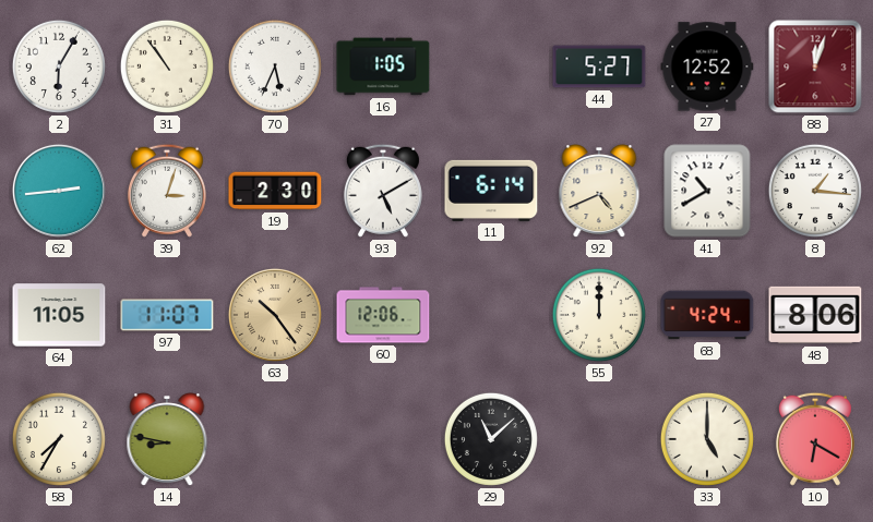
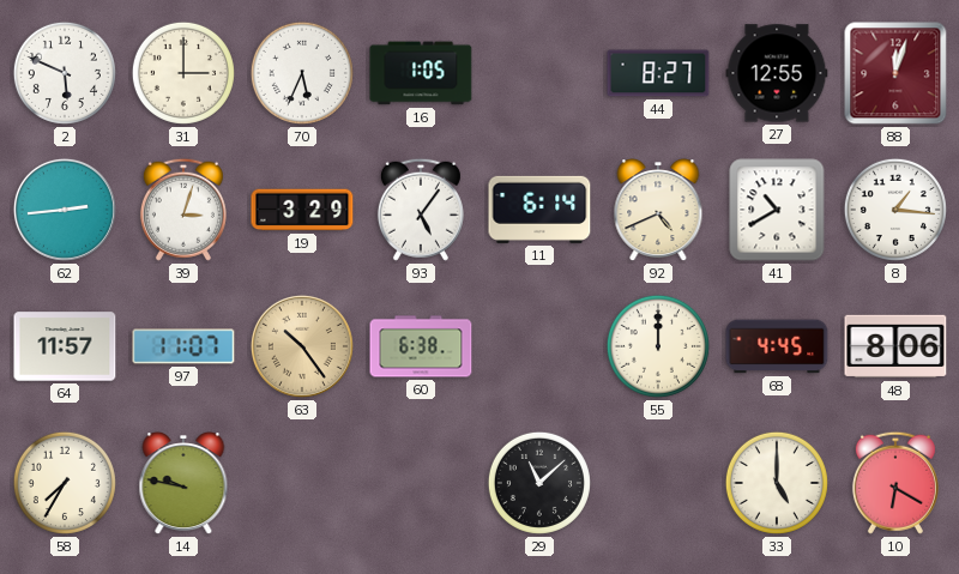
2: 6:05 -> 5:49
31: 10:54 -> 3:00
44: 5:27 -> 8:27
27: 12:52 -> 12:55
19: 2:30 -> 3:29
93: 5:10 -> 5:06
64: 11:05 -> 11:57
60: 12:06 -> 6:38
68: 4:24 -> 4:45
14: 8:47 -> 9:47
